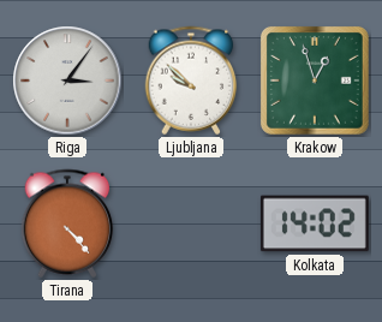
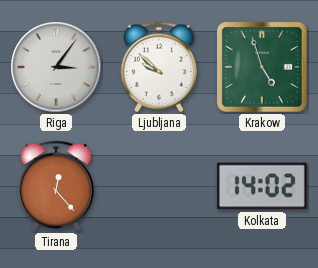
Krakow: 12:57 -> 4:57
Tirana: 4:23 -> 12:23
